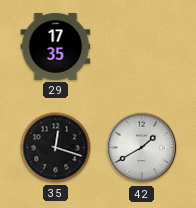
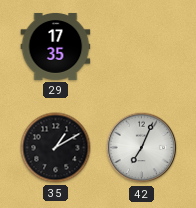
35: 12:18 -> 1:10
42: 1:40 -> 7:04
